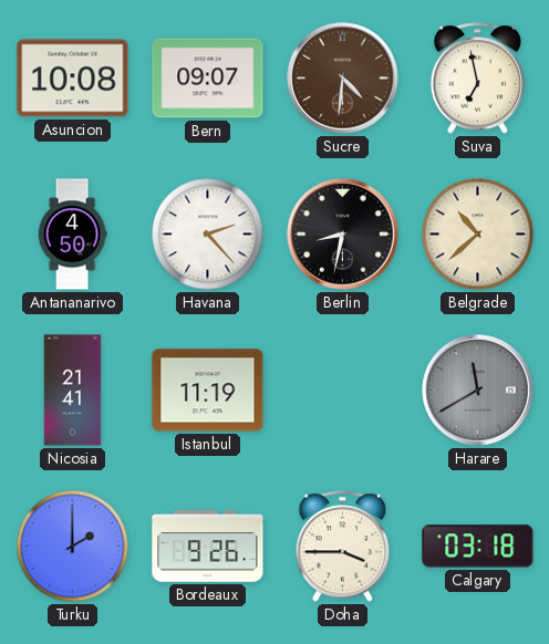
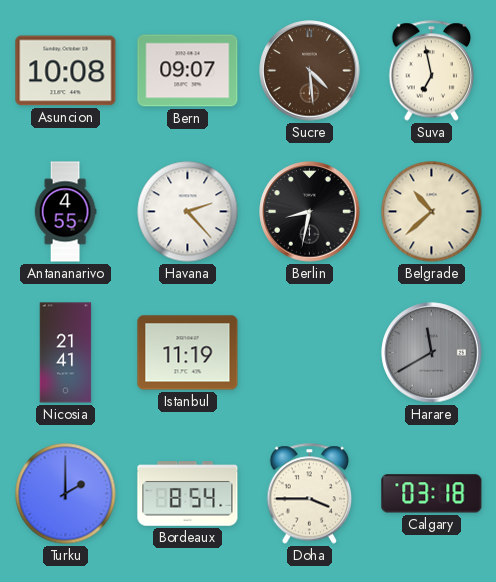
Sucre: 4:31 -> 4:29
Antananarivo: 4:50 -> 4:55
Bordeaux: 9:26 -> 8:54
